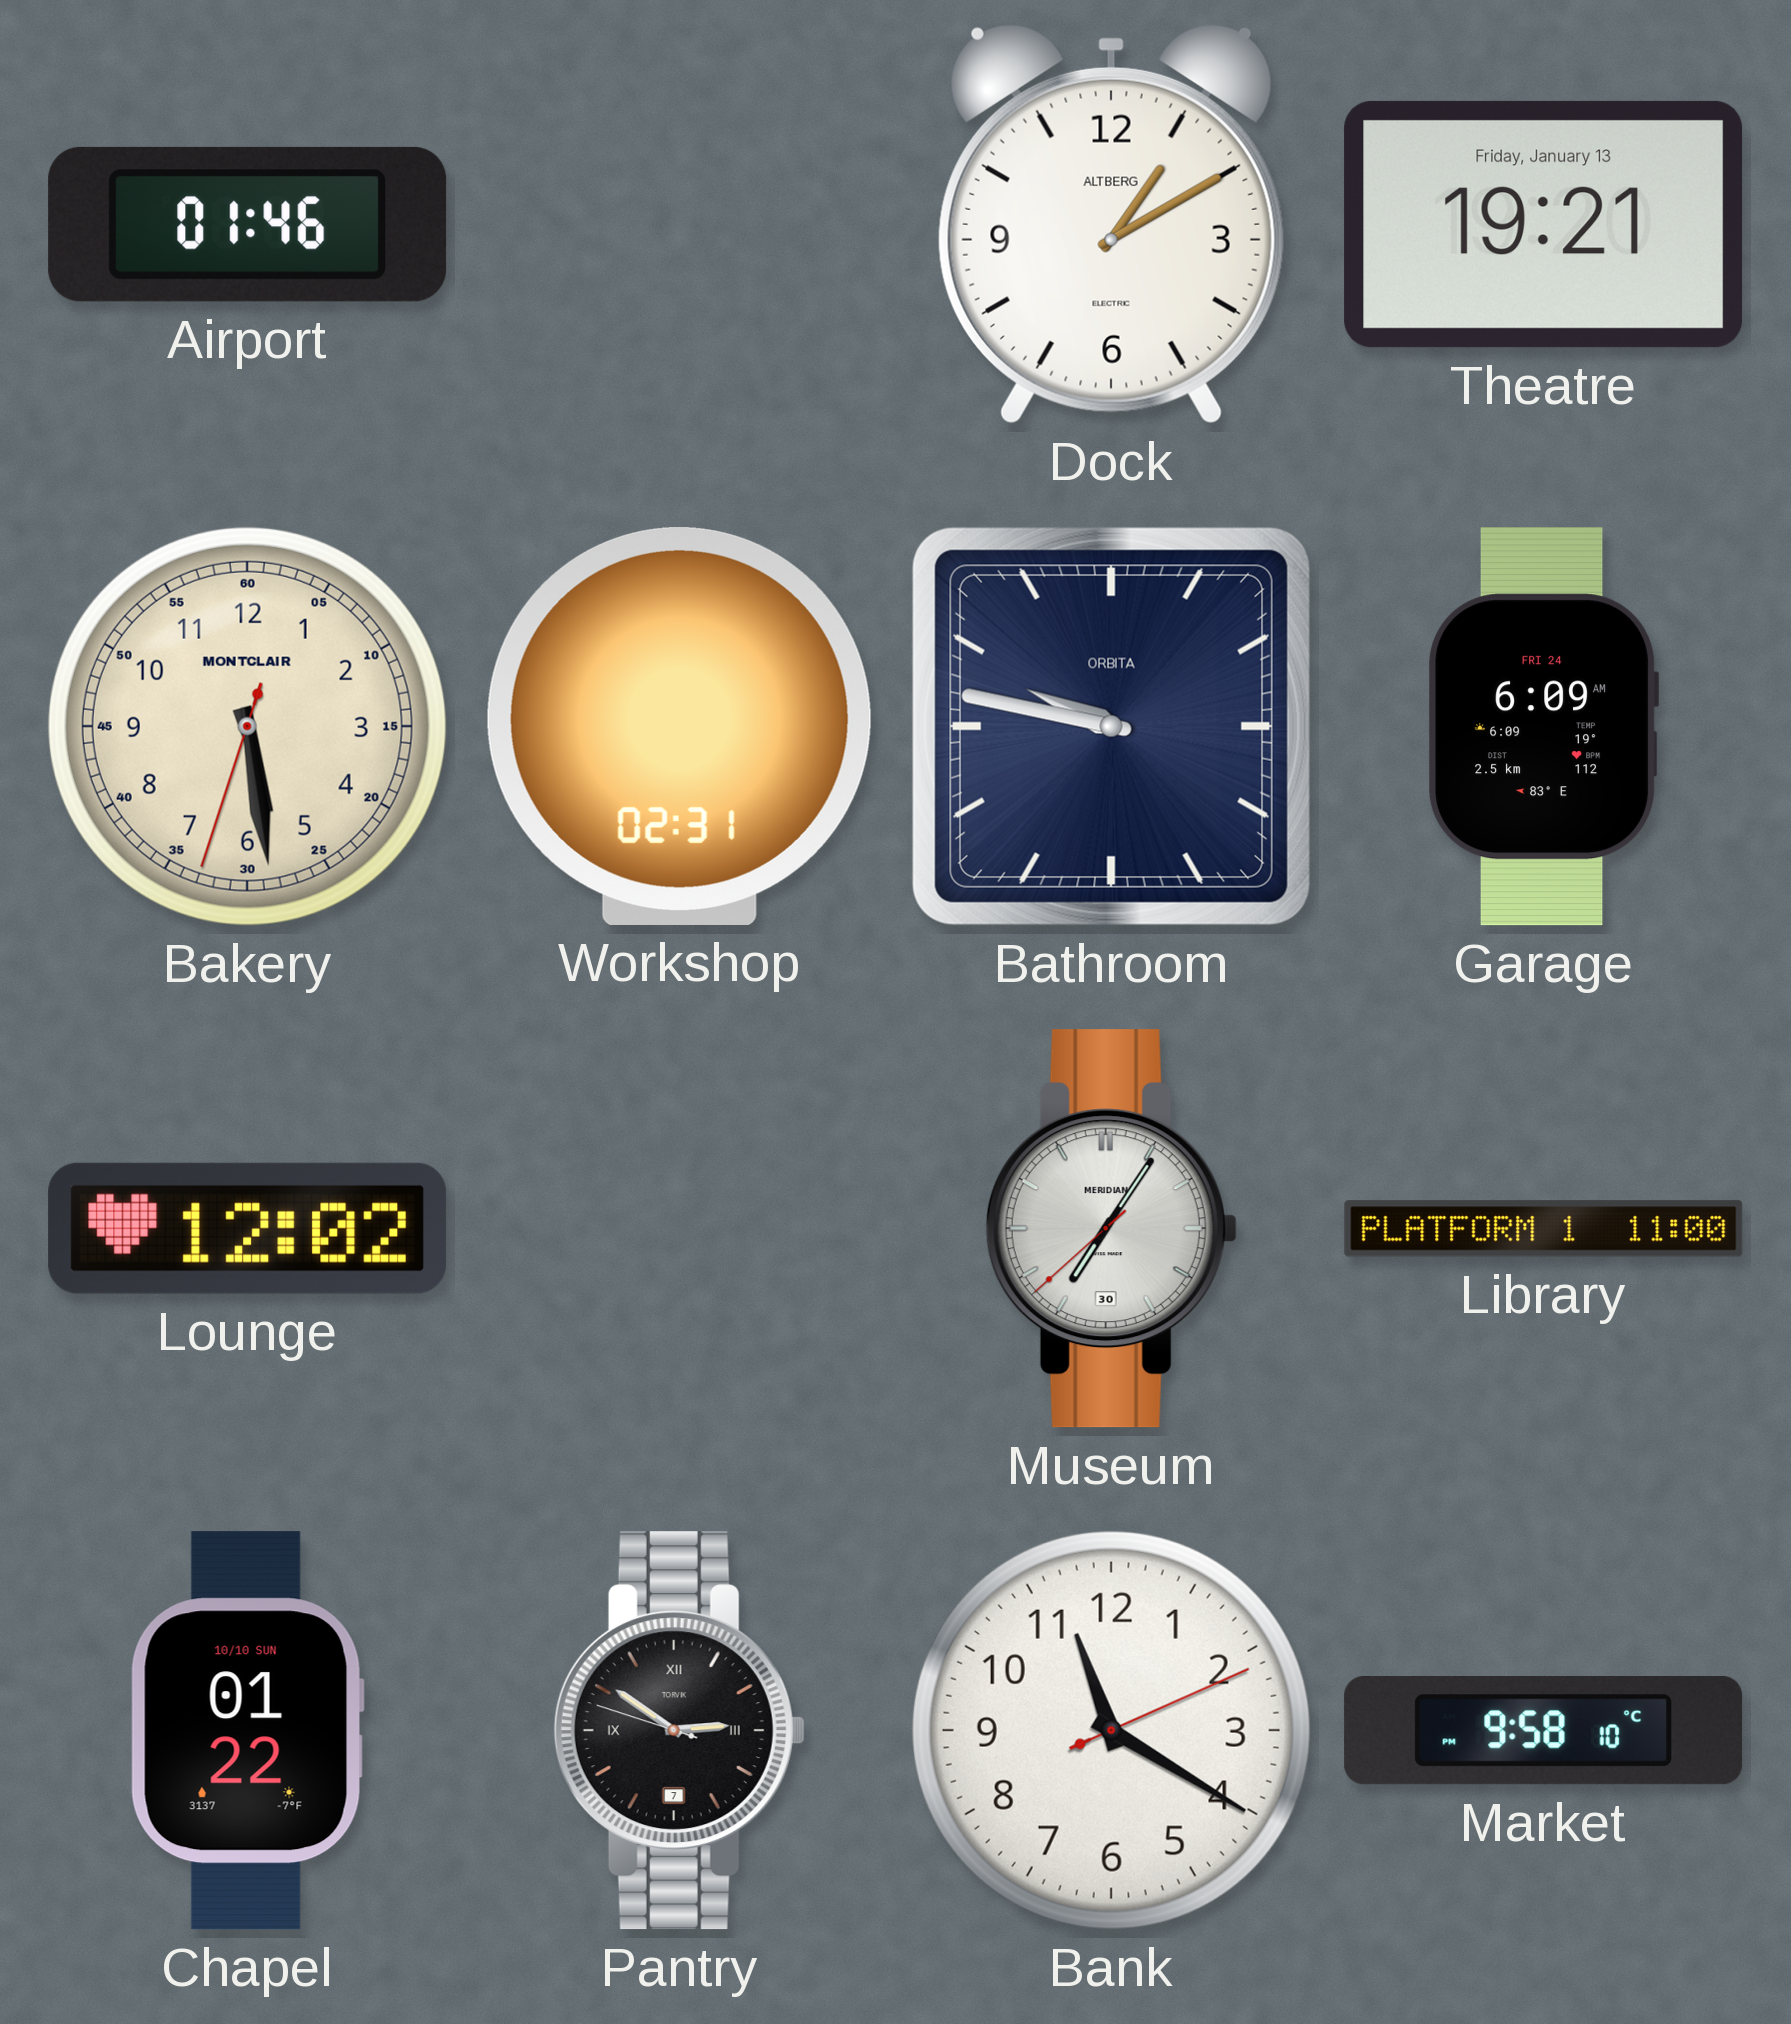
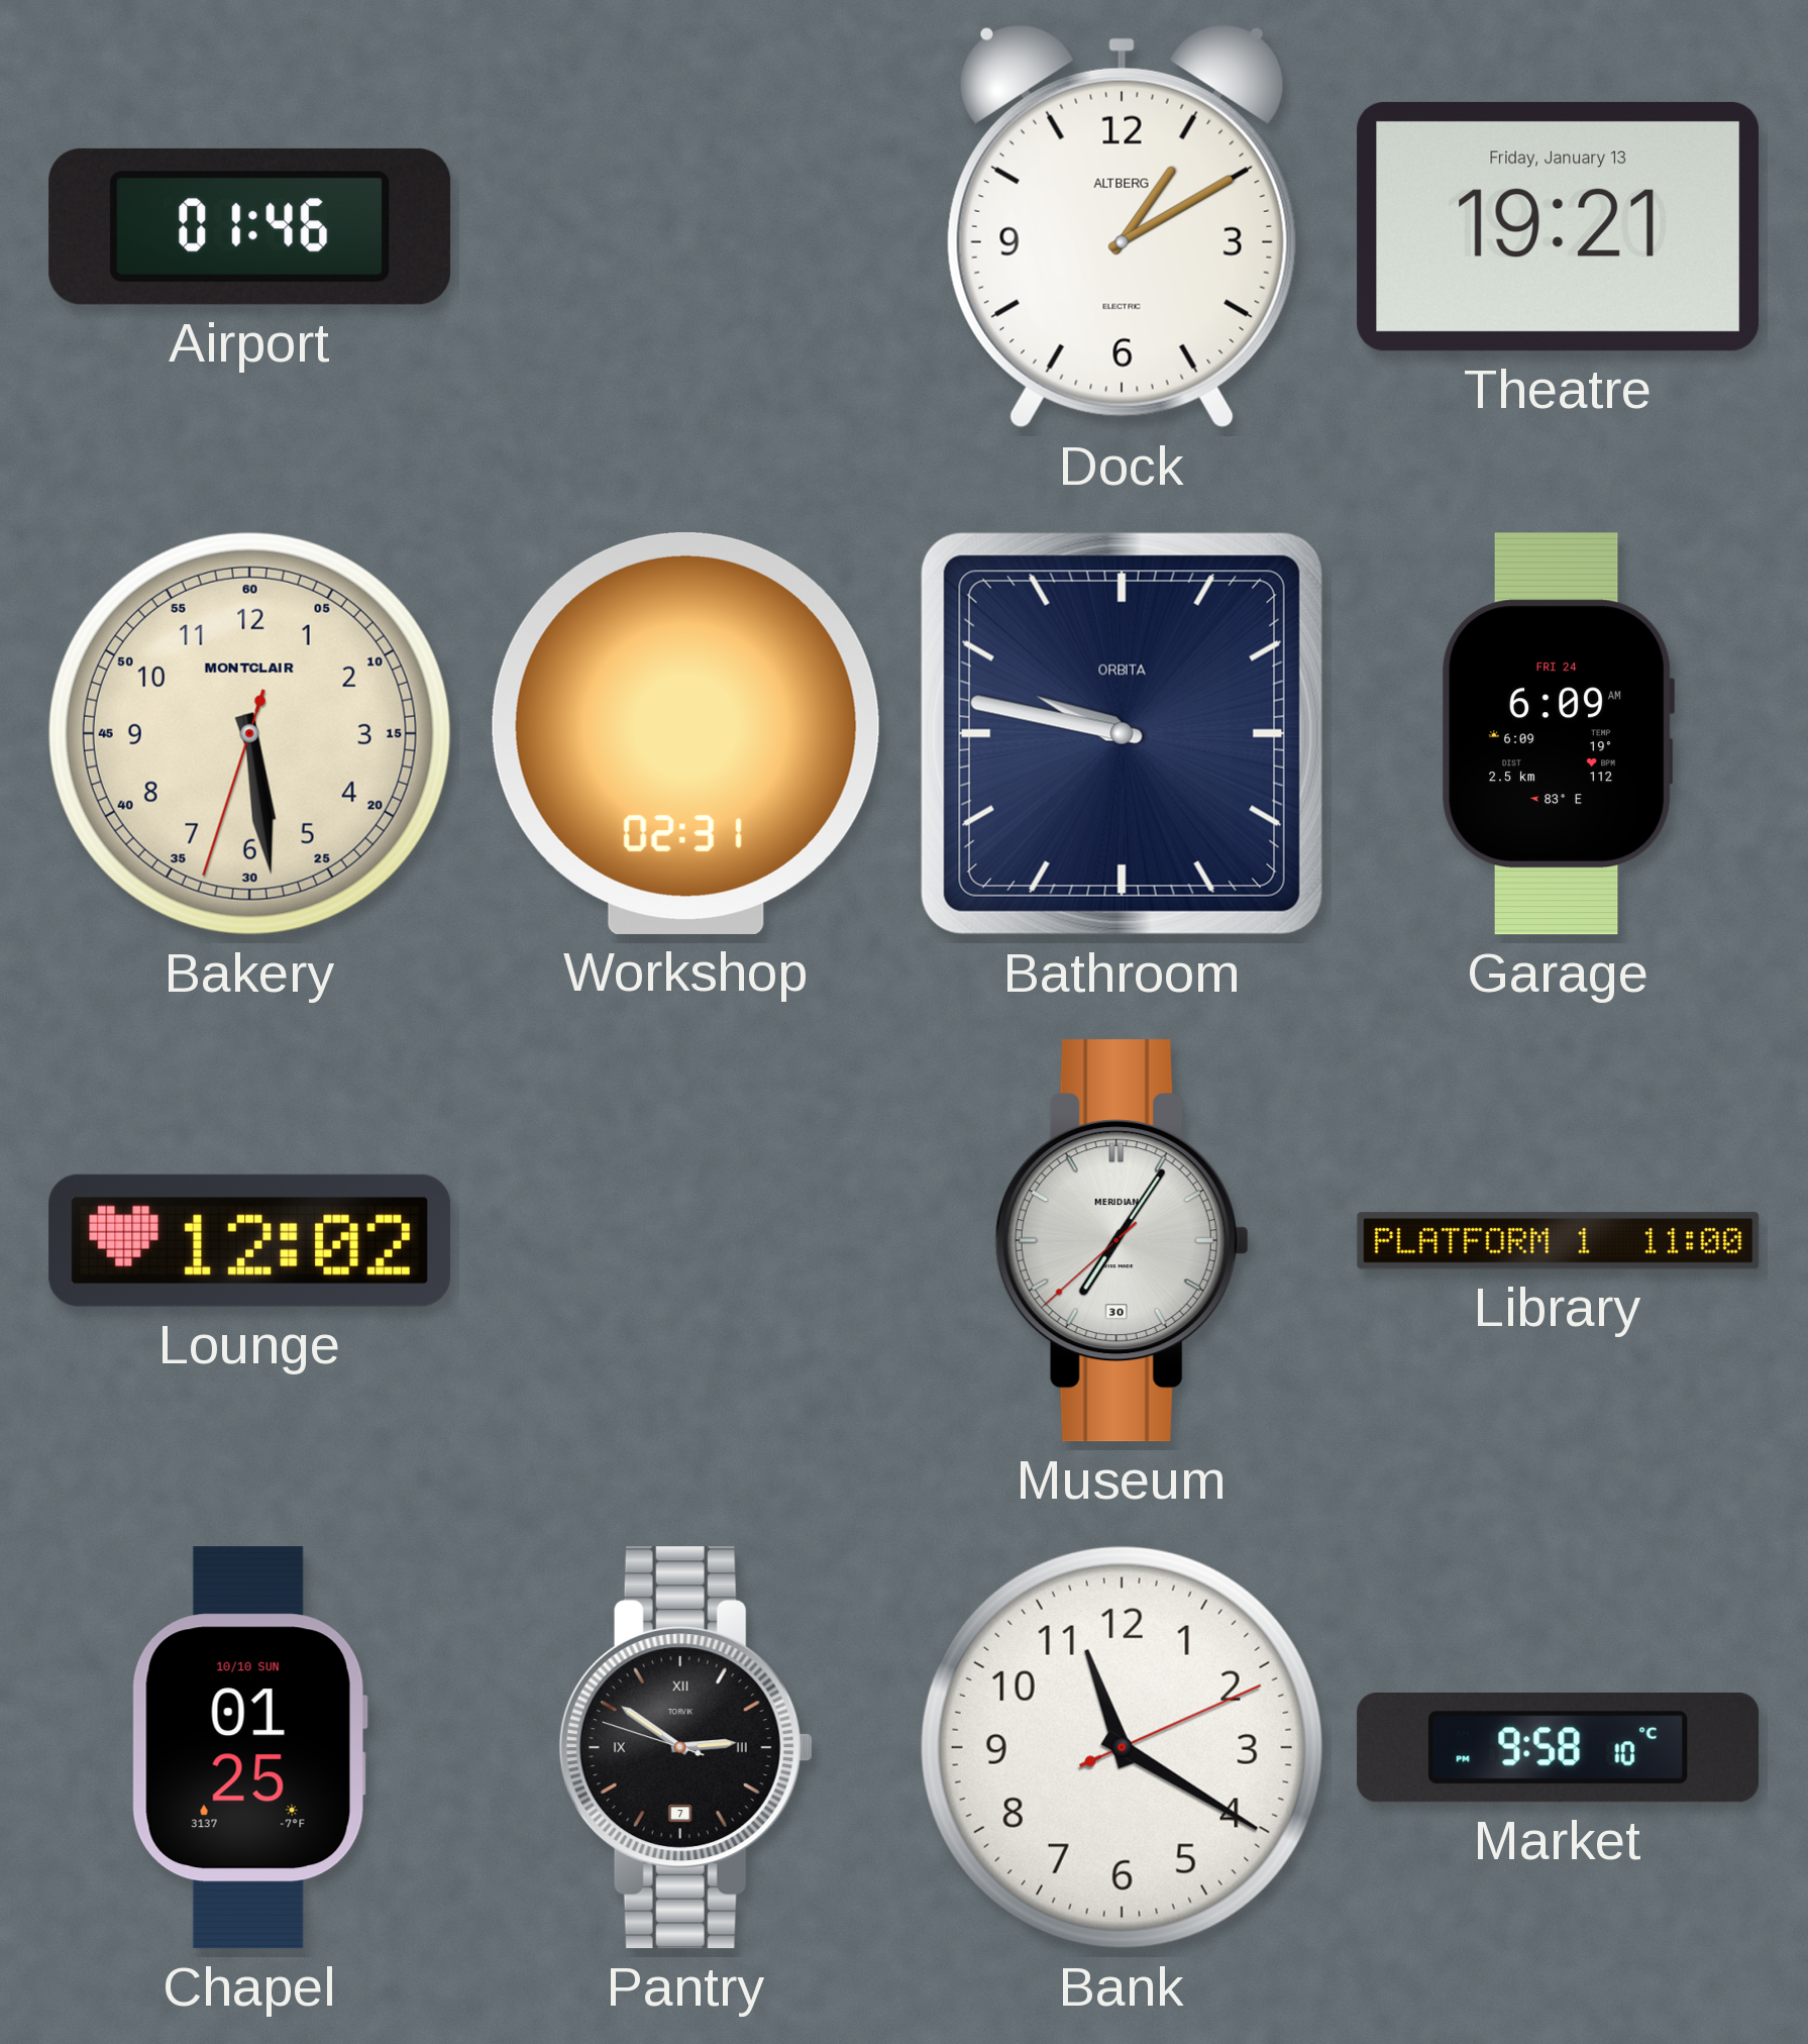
Chapel: 01:22 -> 01:25
